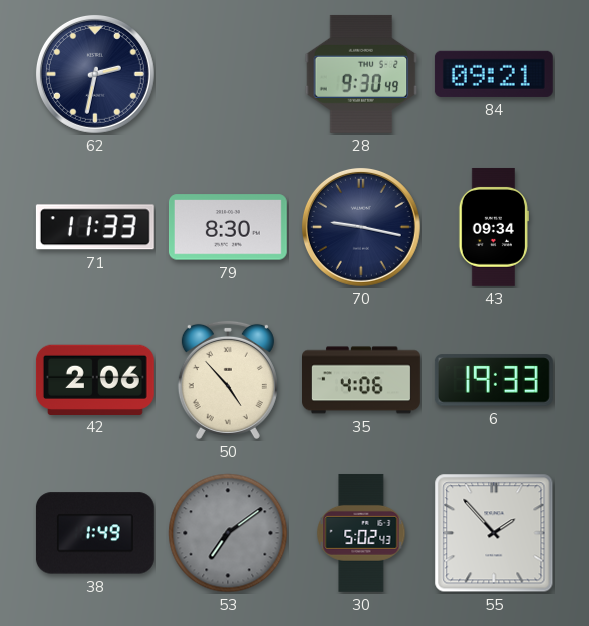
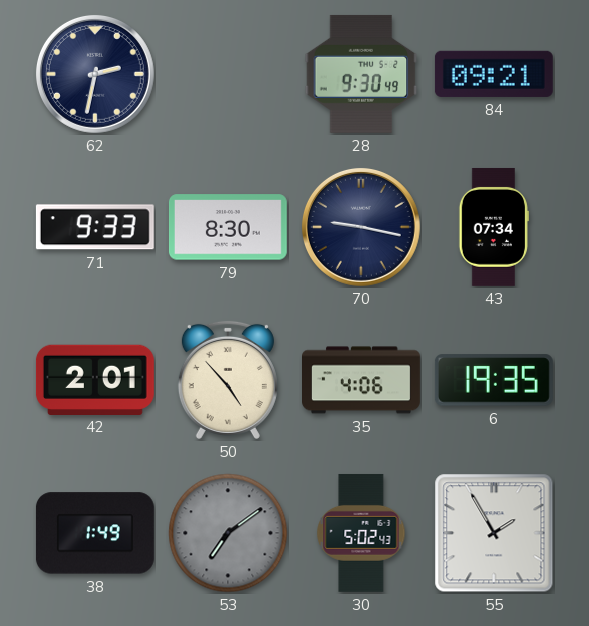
71: 11:33 -> 9:33
43: 09:34 -> 07:34
42: 2:06 -> 2:01
6: 19:33 -> 19:35
55: 1:53 -> 1:55
